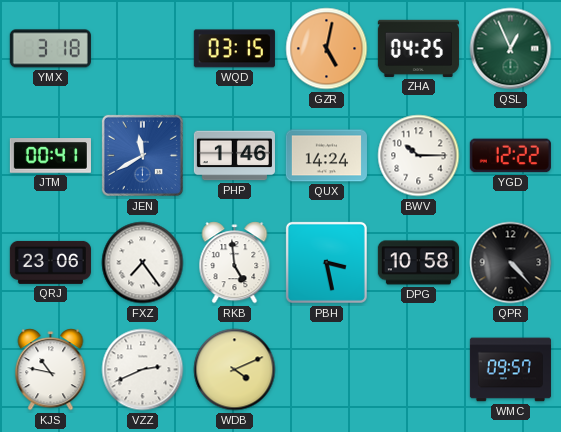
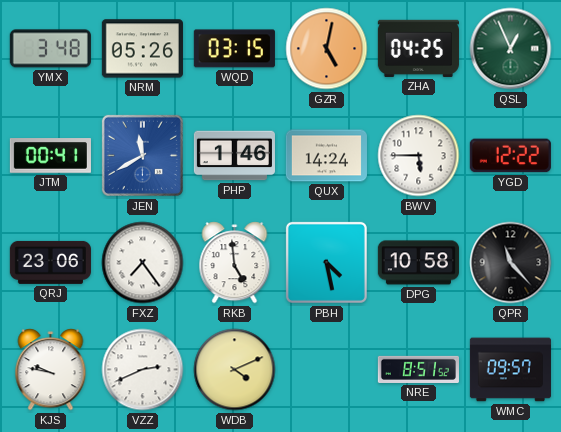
YMX: 3:18 -> 3:48
NRM: none -> 05:26
BWV: 10:15 -> 5:45
PBH: 3:28 -> 4:28
QPR: 4:23 -> 11:23
KJS: 10:47 -> 9:47
NRE: none -> 8:51
